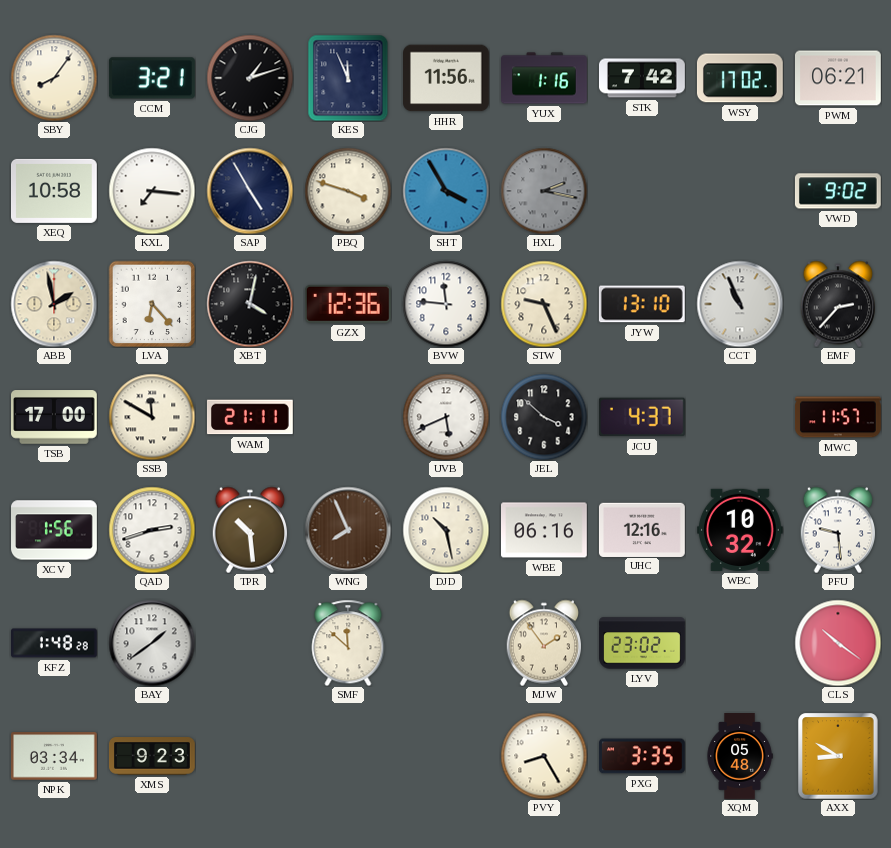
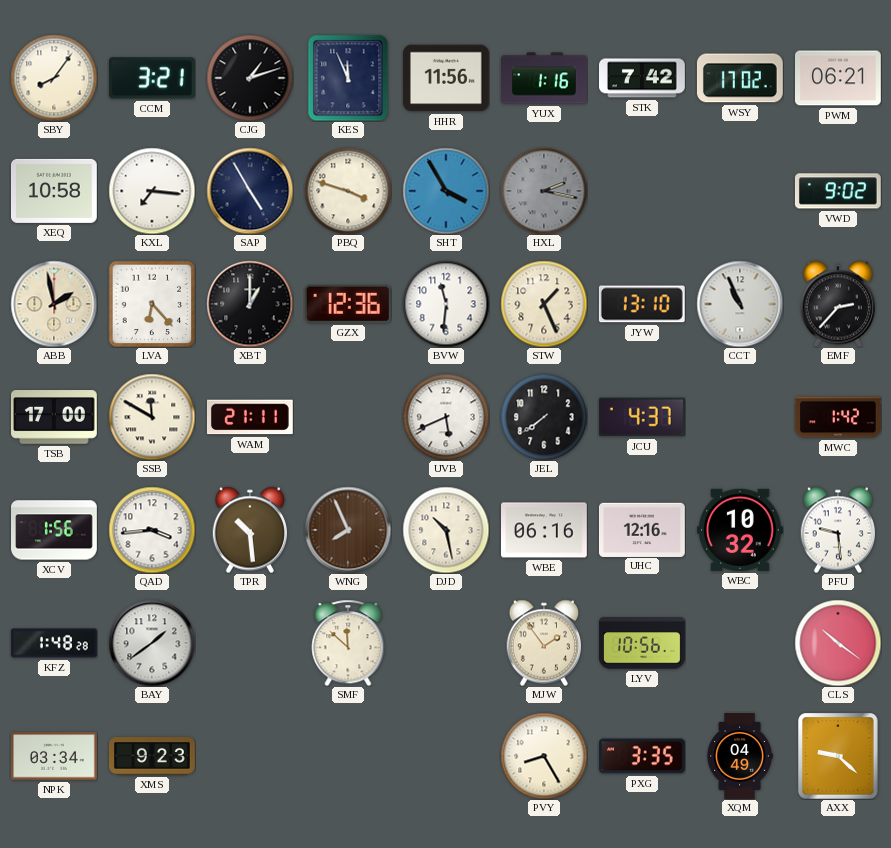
XBT: 4:02 -> 1:00
BVW: 11:46 -> 11:31
STW: 9:26 -> 1:26
JEL: 3:52 -> 7:39
MWC: 11:57 -> 1:42
QAD: 2:42 -> 3:44
LYV: 23:02 -> 10:56
XQM: 05:48 -> 04:49
AXX: 8:50 -> 9:22
